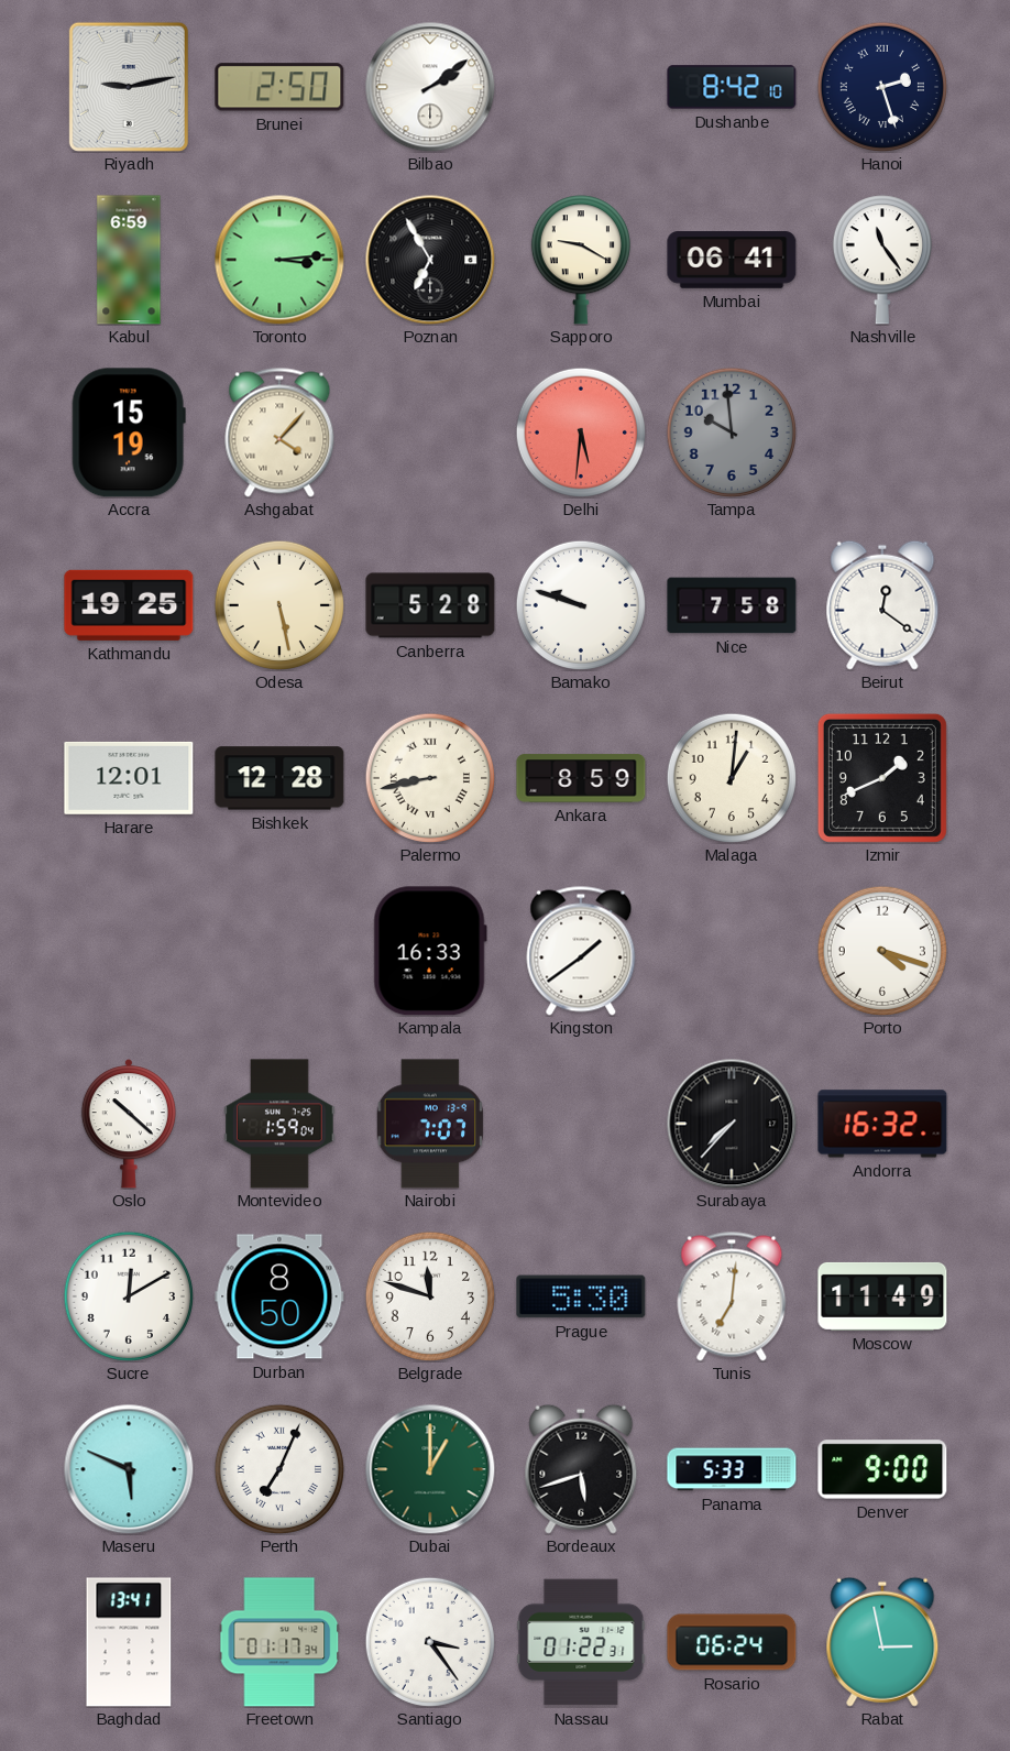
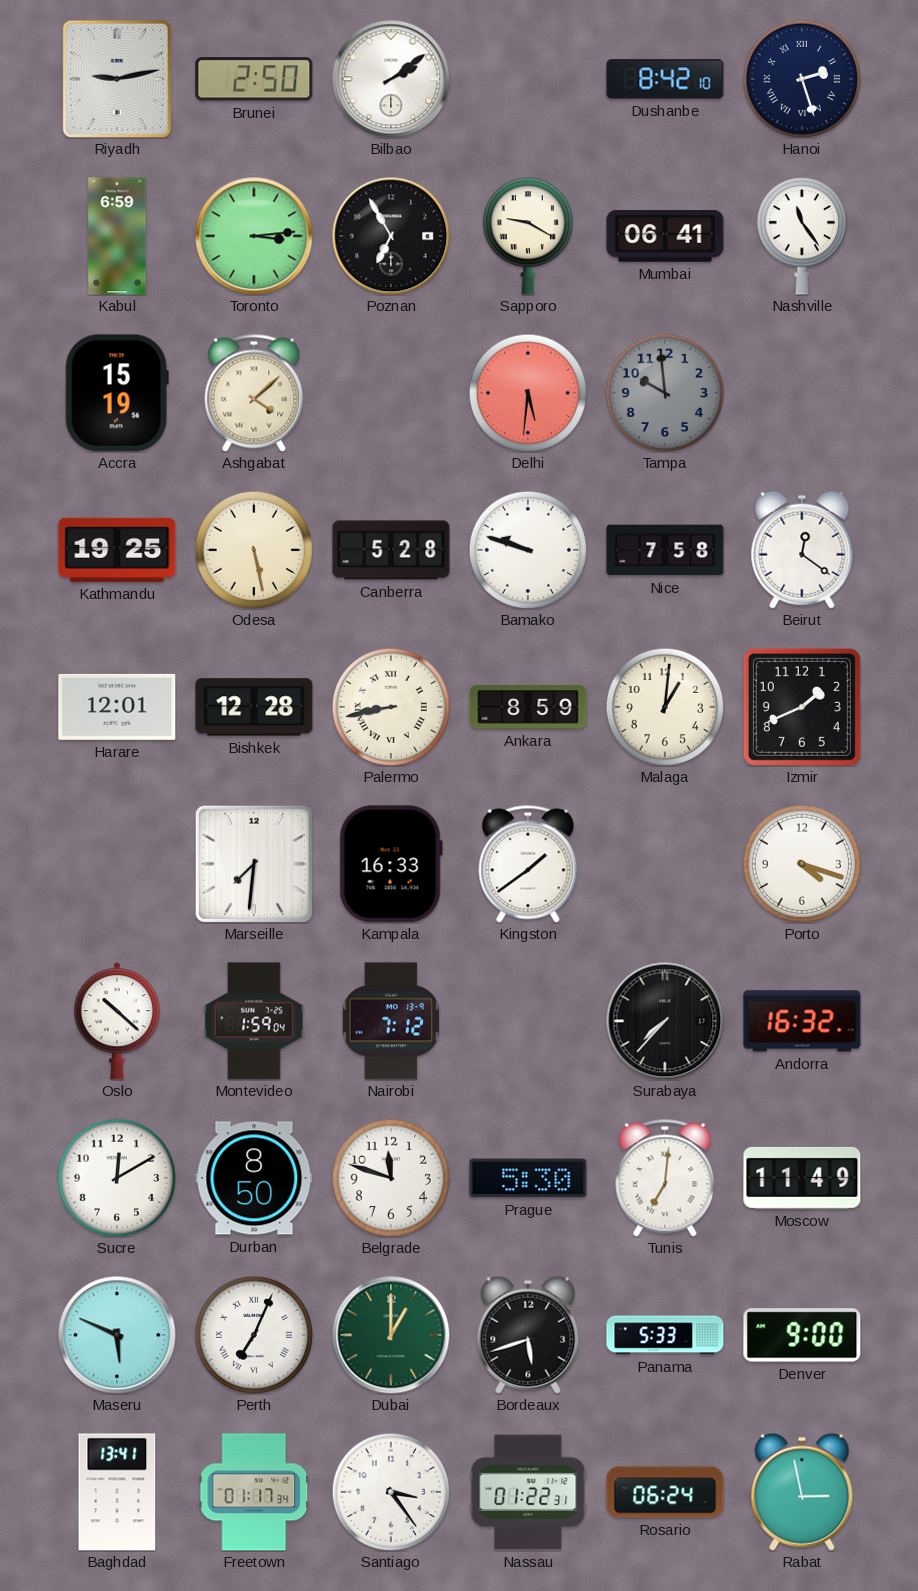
Ashgabat: 4:07 -> 4:08
Marseille: none -> 7:31
Nairobi: 7:07 -> 7:12
